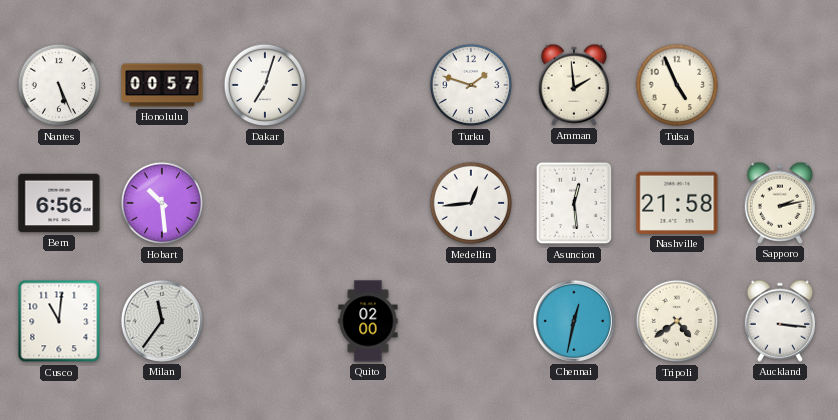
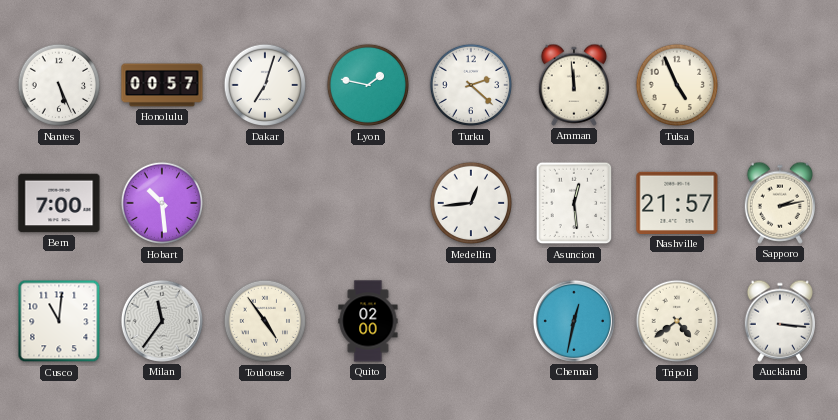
Lyon: none -> 1:47
Turku: 1:48 -> 2:22
Amman: 1:59 -> 11:59
Bern: 6:56 -> 7:00
Nashville: 21:58 -> 21:57
Toulouse: none -> 4:54
